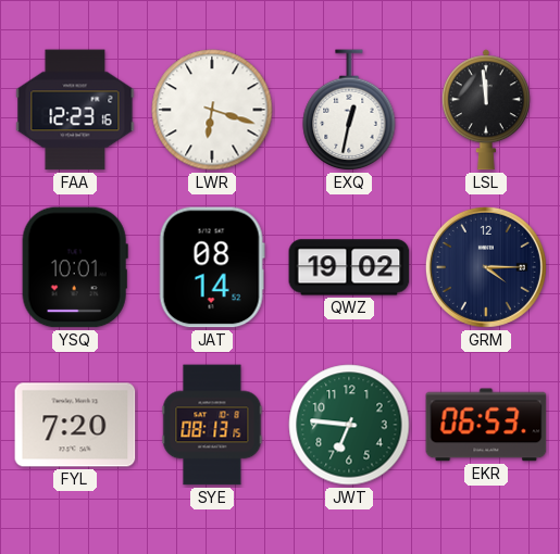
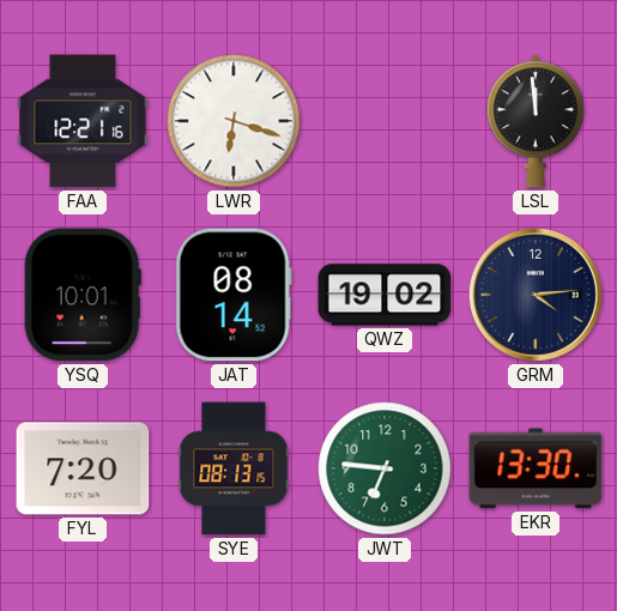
FAA: 12:23 -> 12:21
EXQ: 12:32 -> none
GRM: 4:15 -> 4:14
EKR: 06:53 -> 13:30
